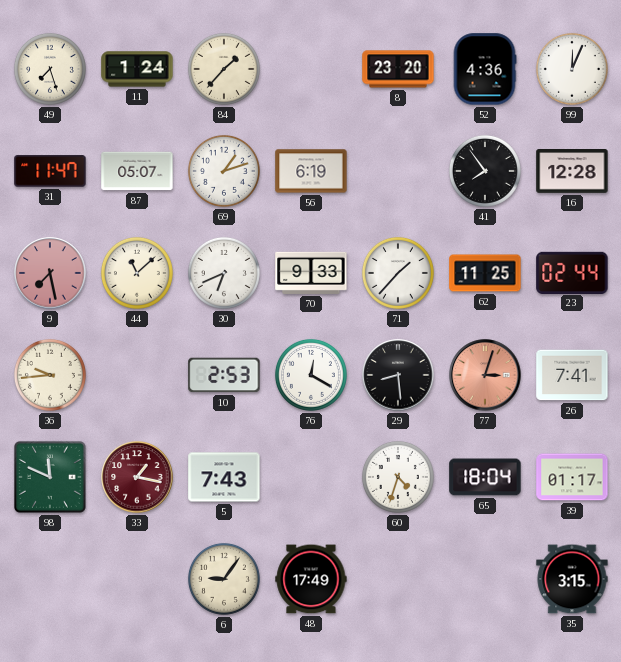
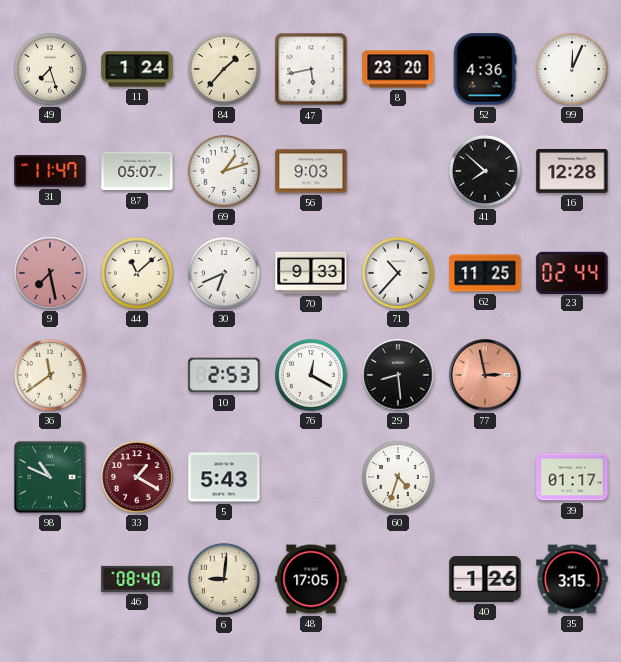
47: none -> 5:43
56: 6:19 -> 9:03
41: 7:54 -> 7:52
71: 1:37 -> 10:37
36: 9:44 -> 11:39
77: 3:03 -> 2:58
26: 7:41 -> none
98: 11:49 -> 10:49
33: 1:17 -> 1:20
5: 7:43 -> 5:43
65: 18:04 -> none
46: none -> 08:40
6: 9:06 -> 9:01
48: 17:49 -> 17:05
40: none -> 1:26
